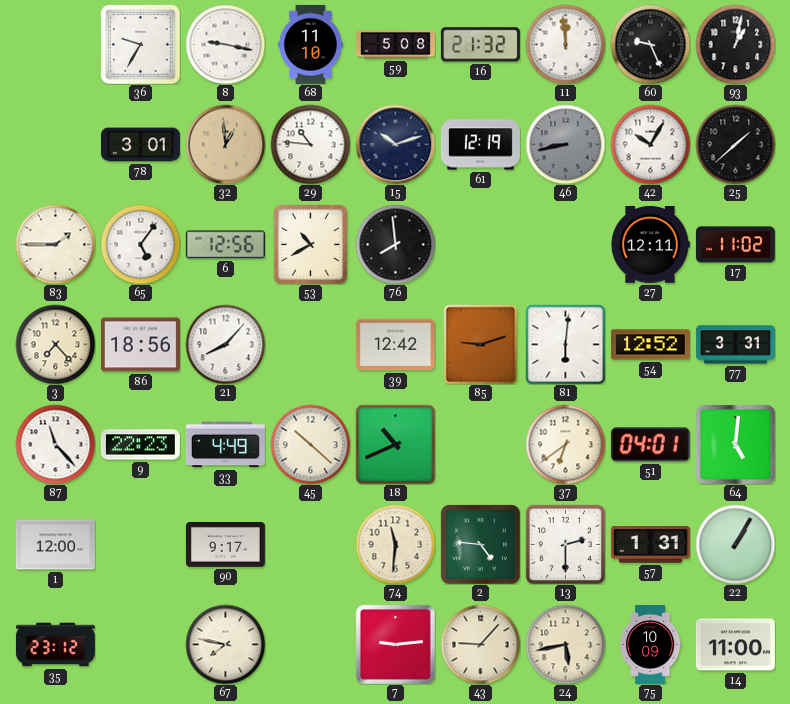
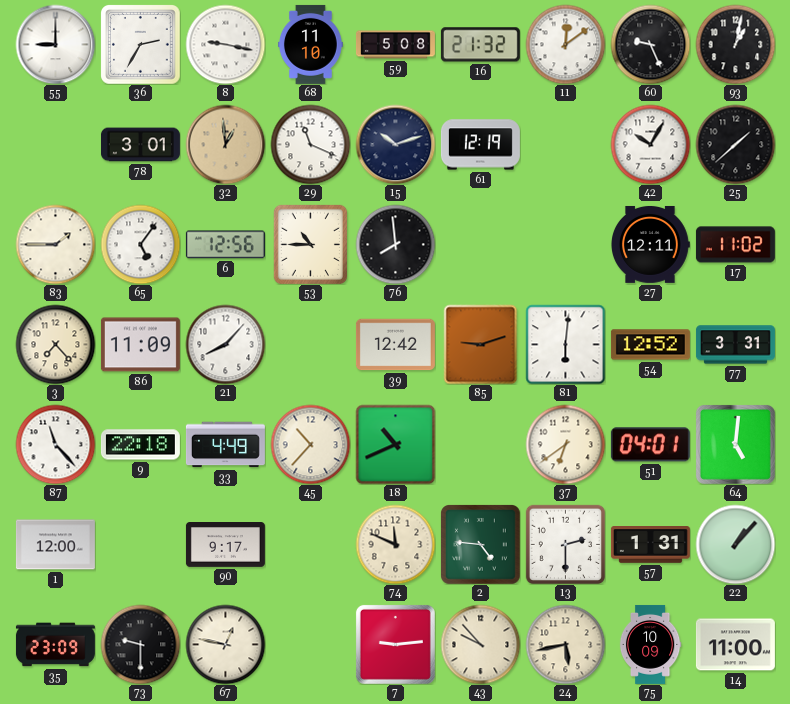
55: none -> 9:00
36: 9:35 -> 2:35
11: 11:59 -> 12:09
29: 10:46 -> 11:19
46: 8:43 -> none
53: 10:40 -> 10:45
86: 18:56 -> 11:09
9: 22:23 -> 22:18
45: 10:22 -> 10:37
74: 11:31 -> 11:49
22: 1:05 -> 1:07
35: 23:12 -> 23:09
73: none -> 9:30
67: 7:47 -> 12:47
43: 9:07 -> 9:53
